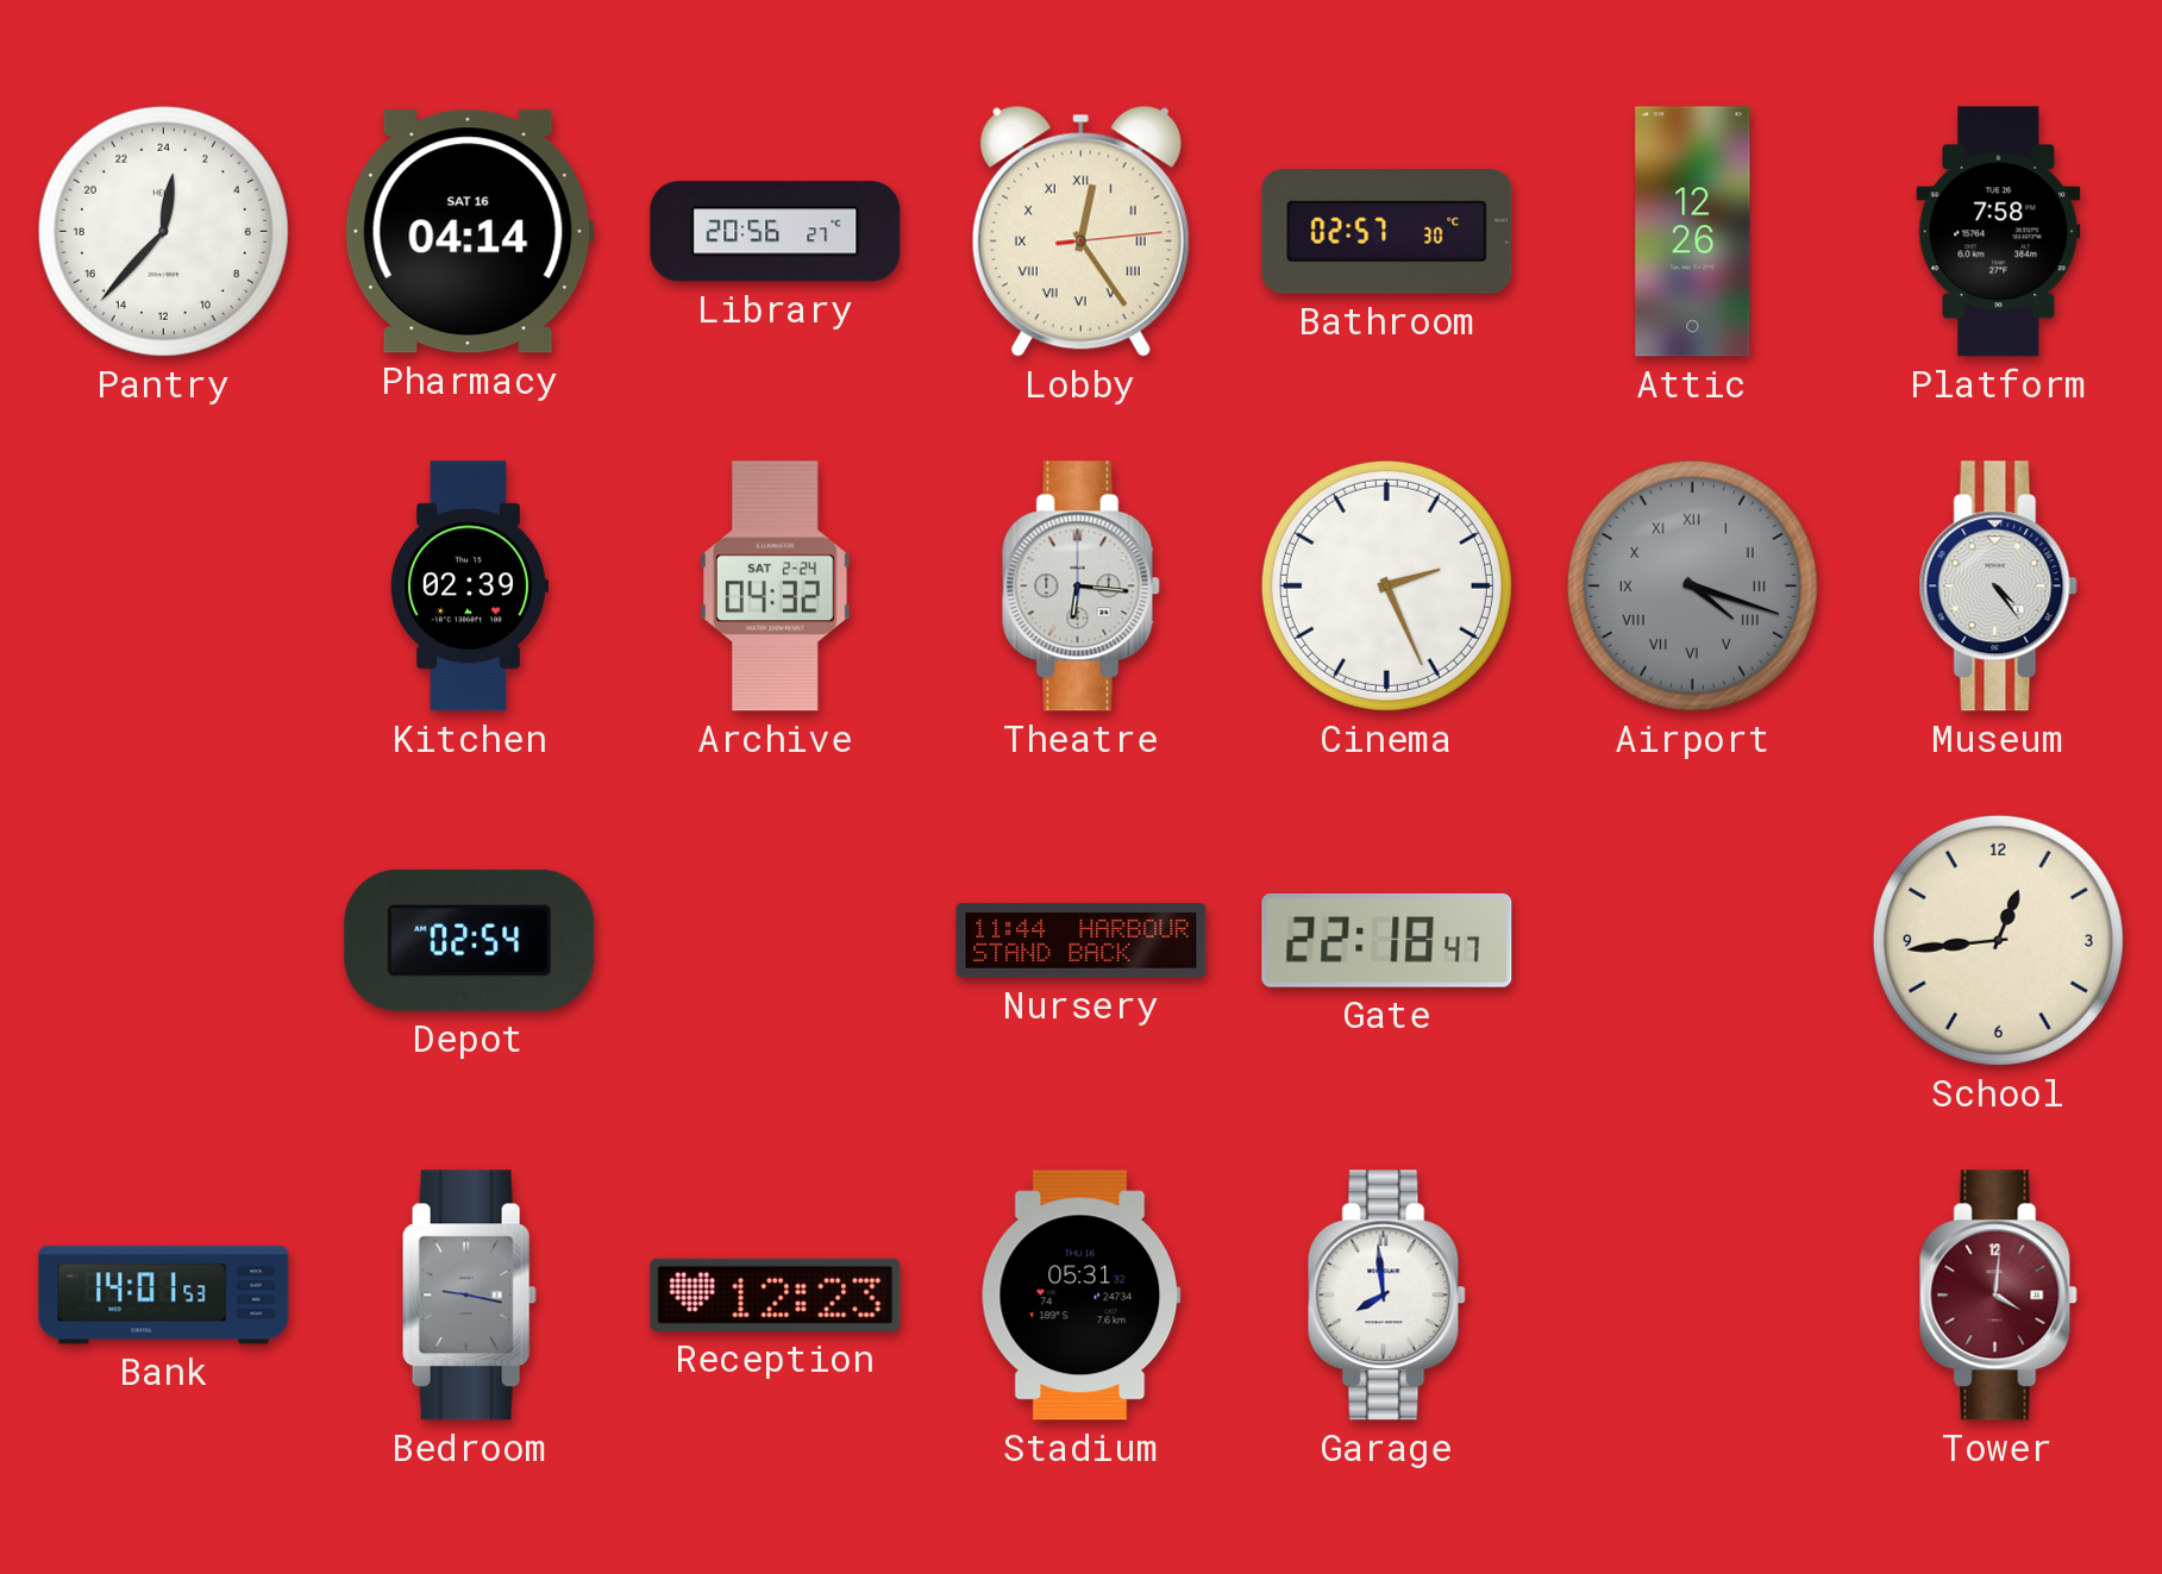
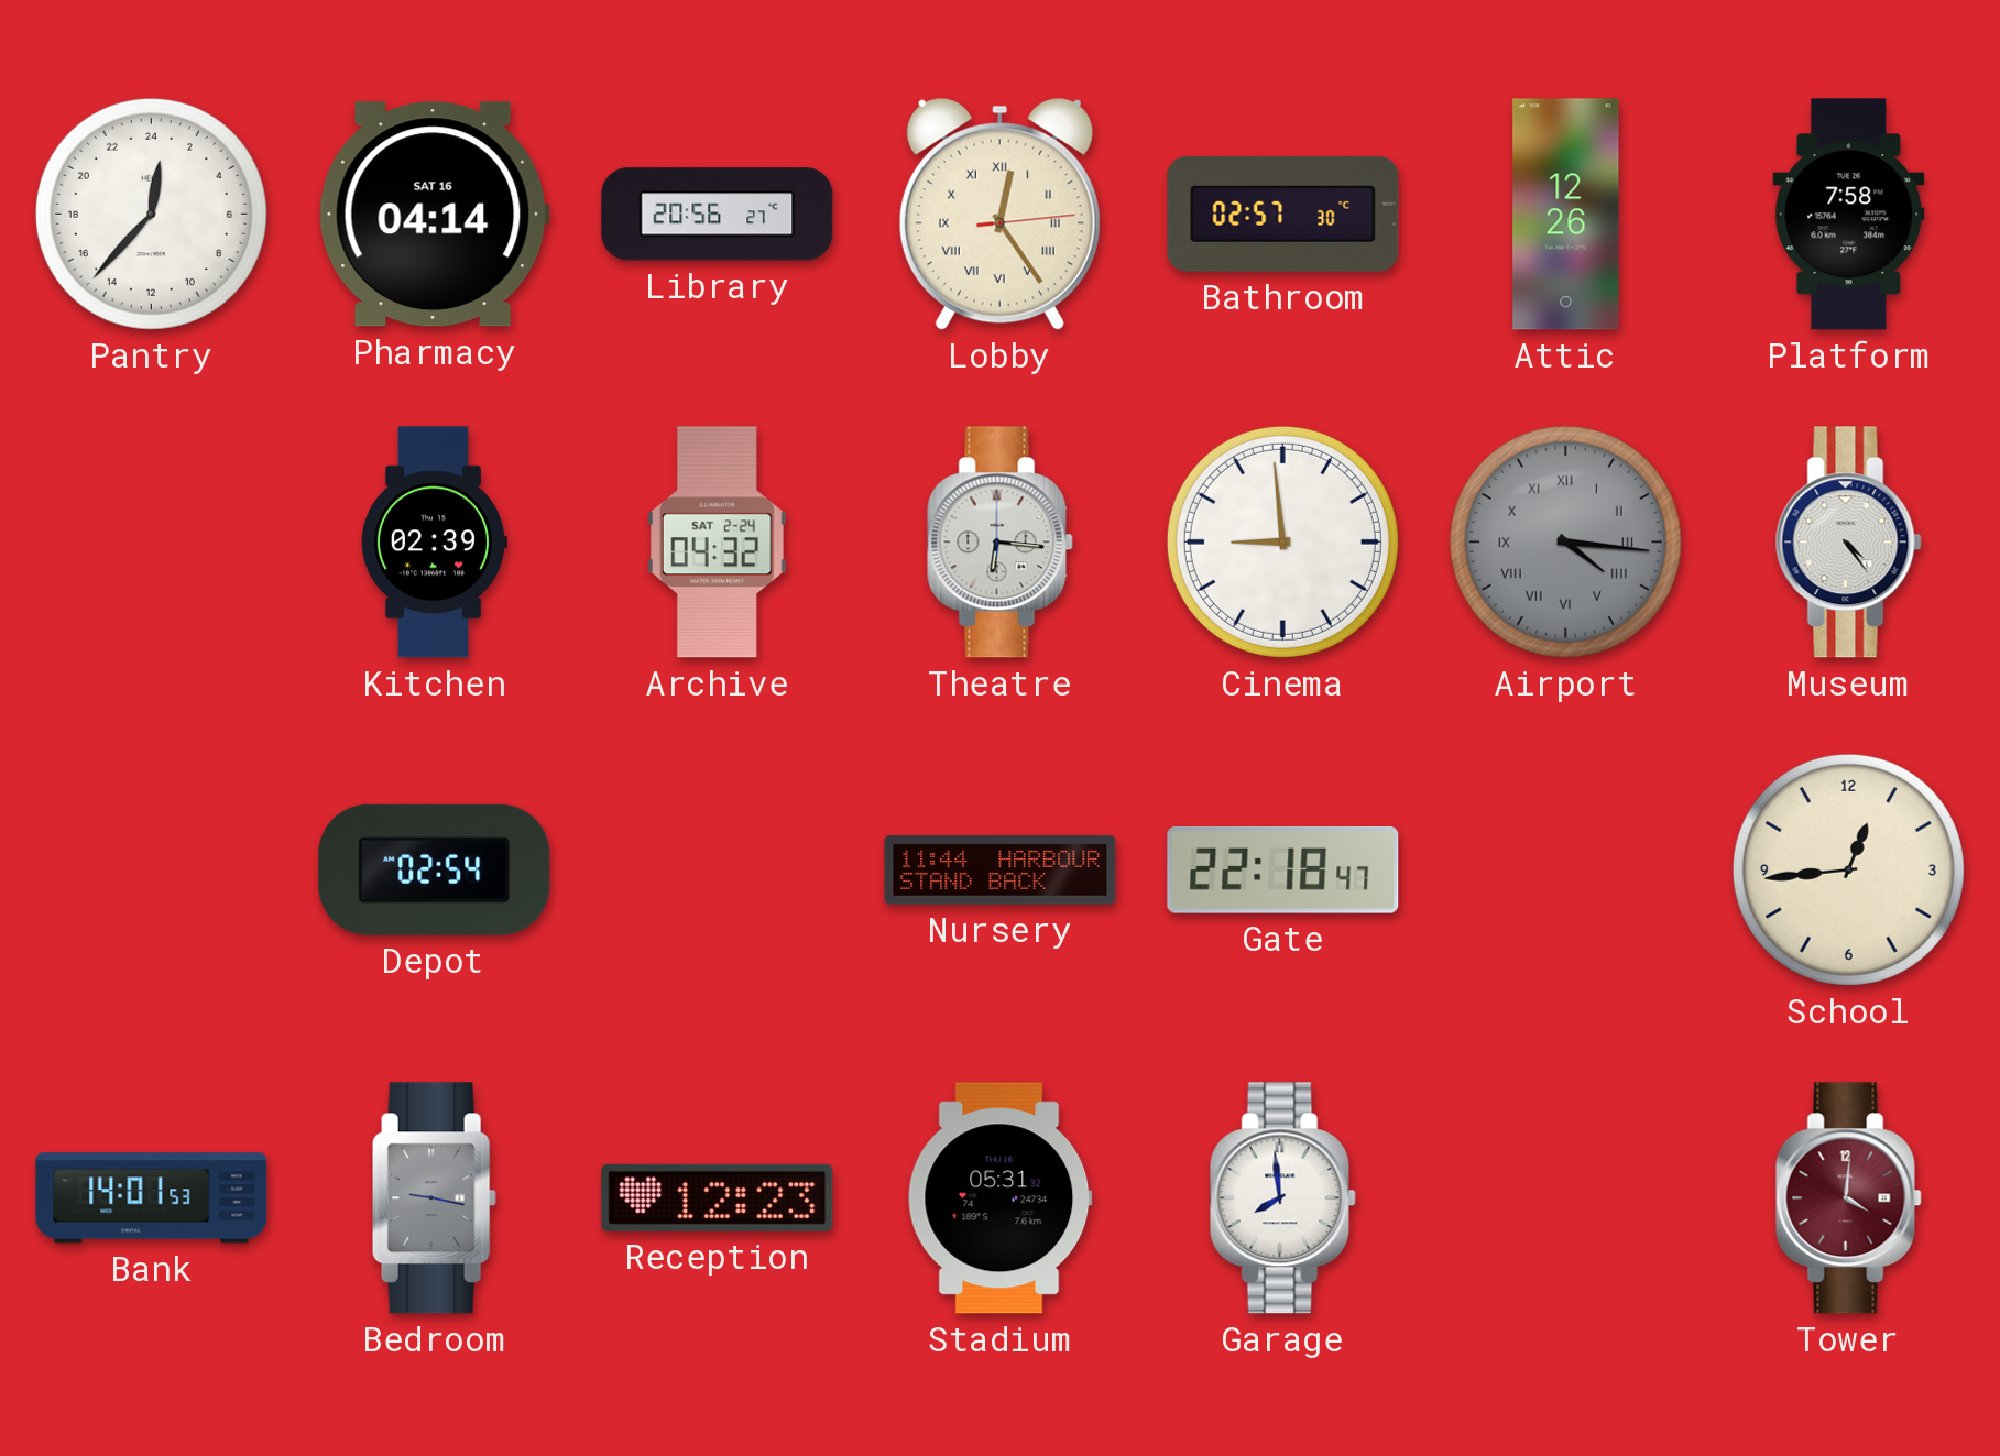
Cinema: 2:26 -> 8:59
Airport: 4:18 -> 4:16
